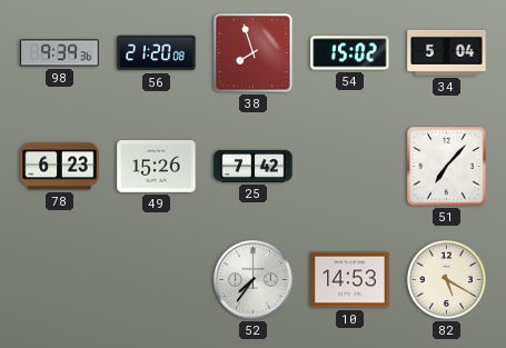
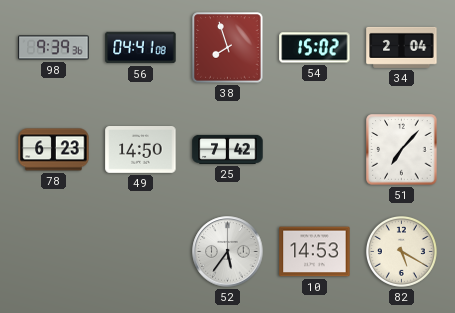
56: 21:20 -> 04:41
34: 5:04 -> 2:04
49: 15:26 -> 14:50
52: 7:36 -> 5:36
